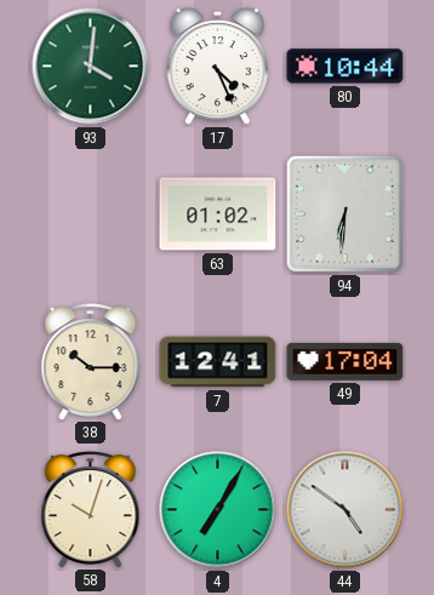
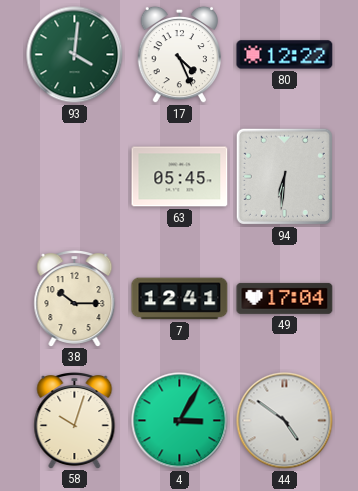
80: 10:44 -> 12:22
63: 01:02 -> 05:45
4: 7:05 -> 3:05
